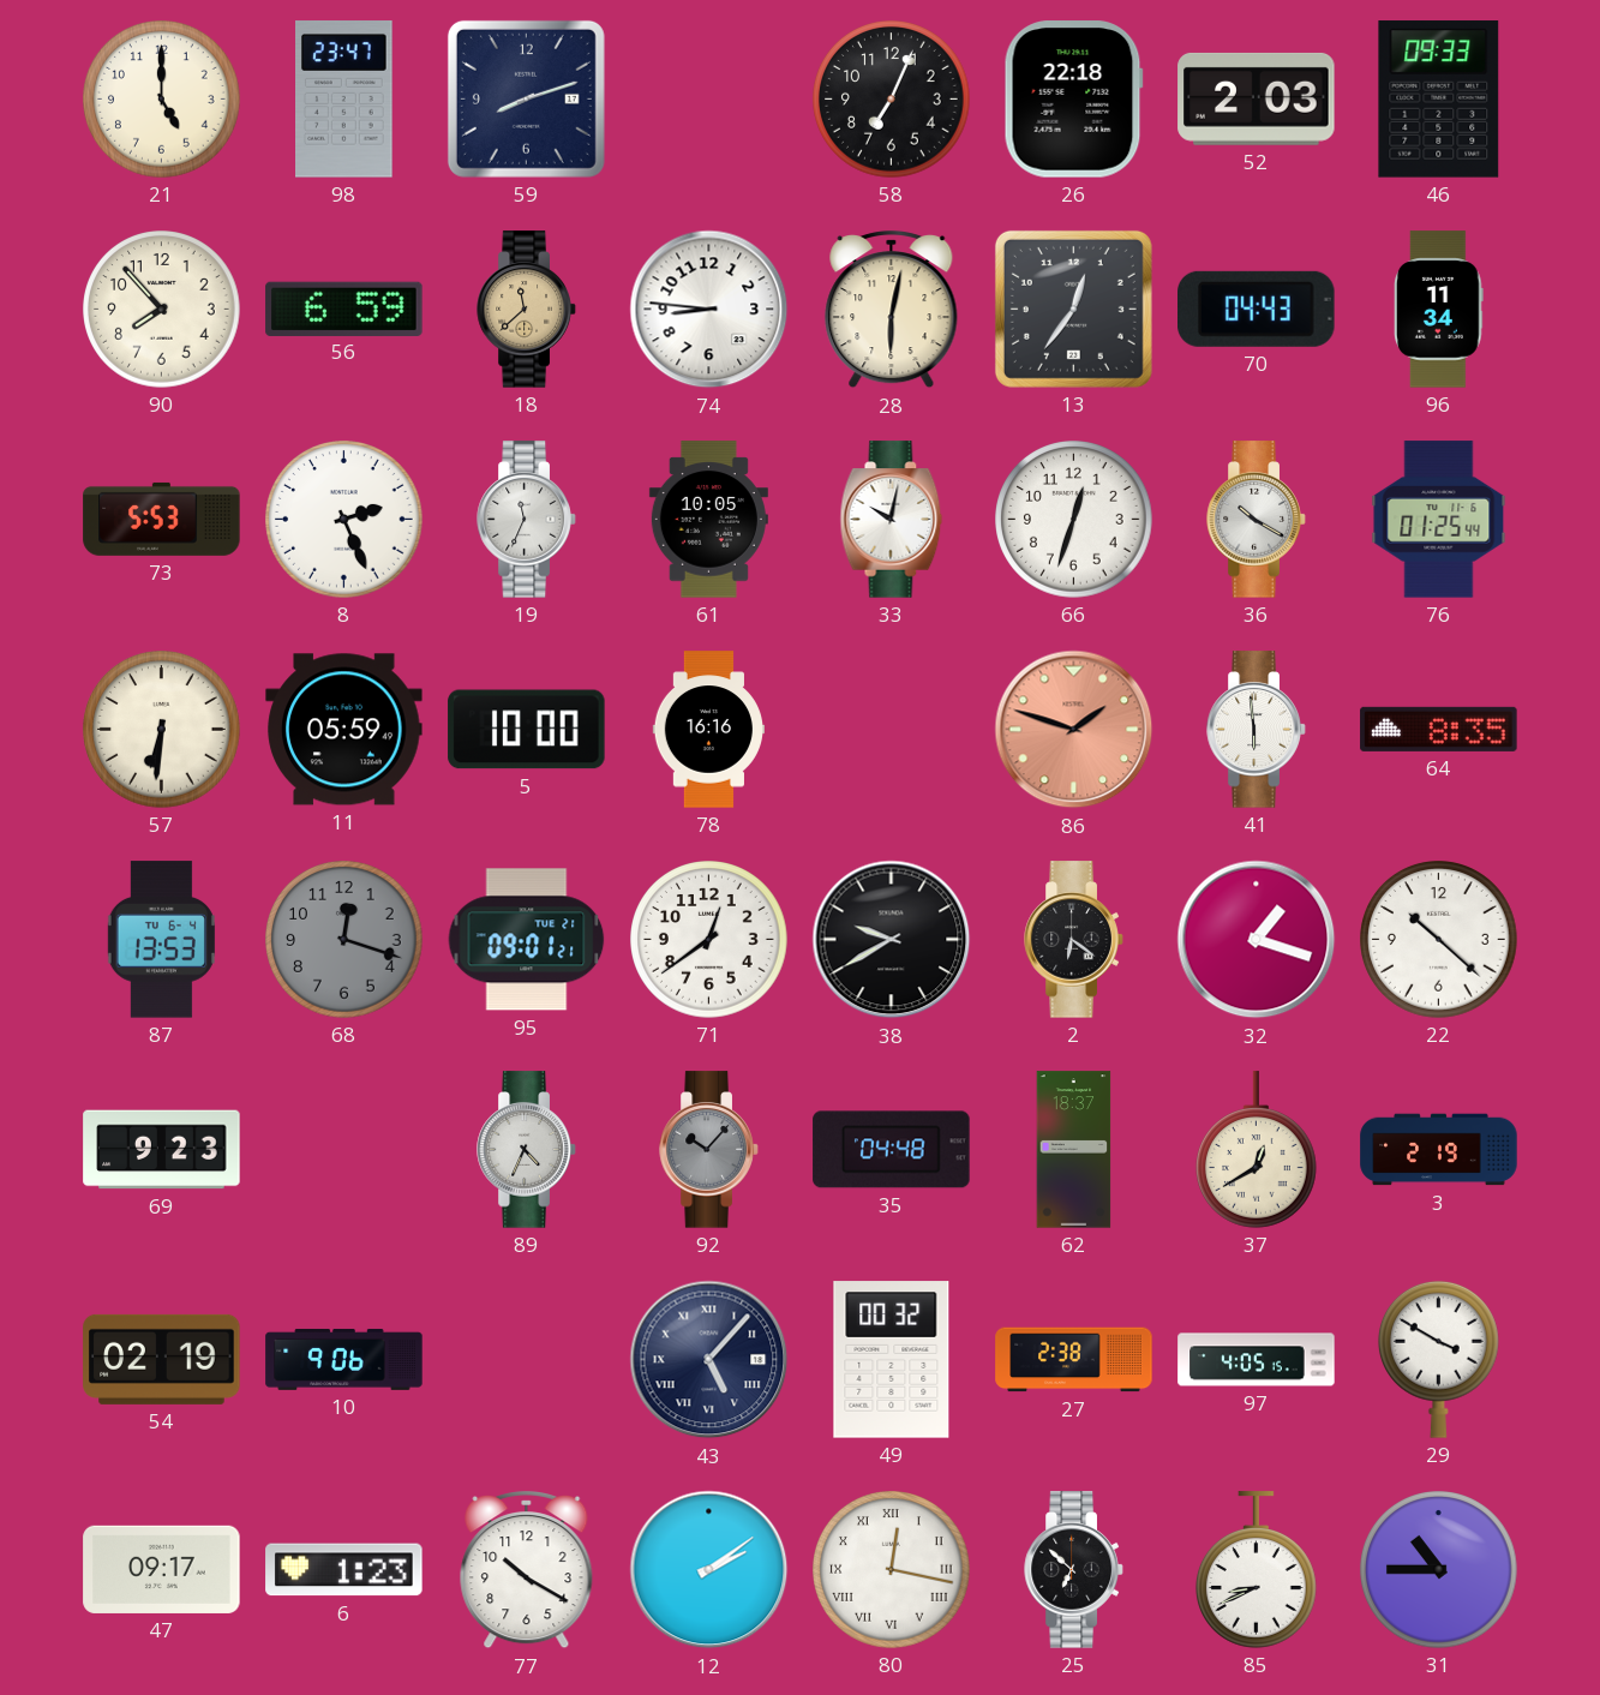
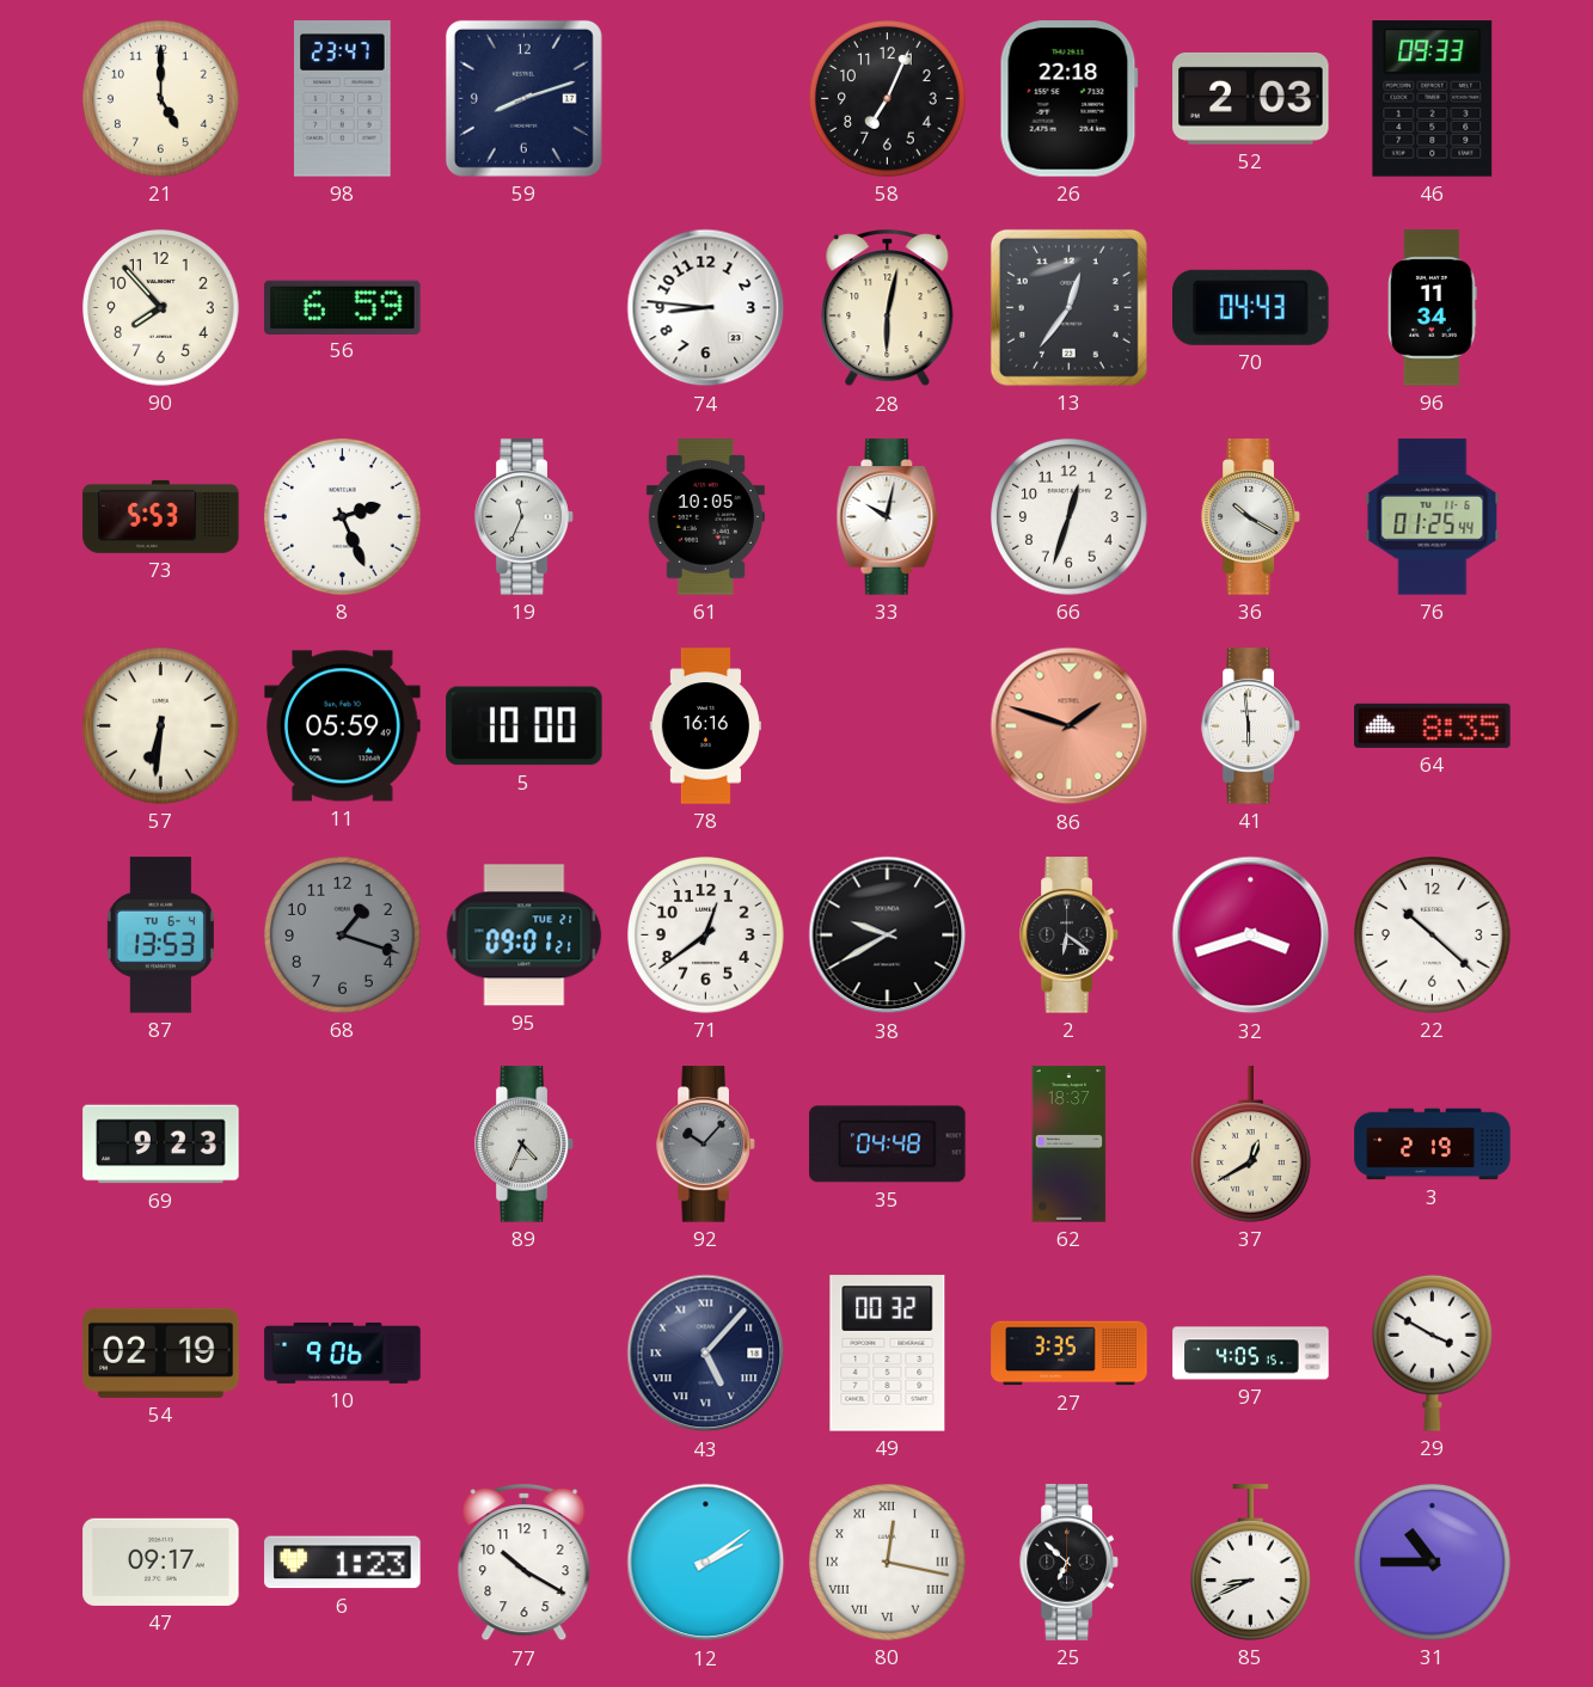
18: 11:38 -> none
68: 12:18 -> 1:18
32: 1:18 -> 3:42
27: 2:38 -> 3:35
